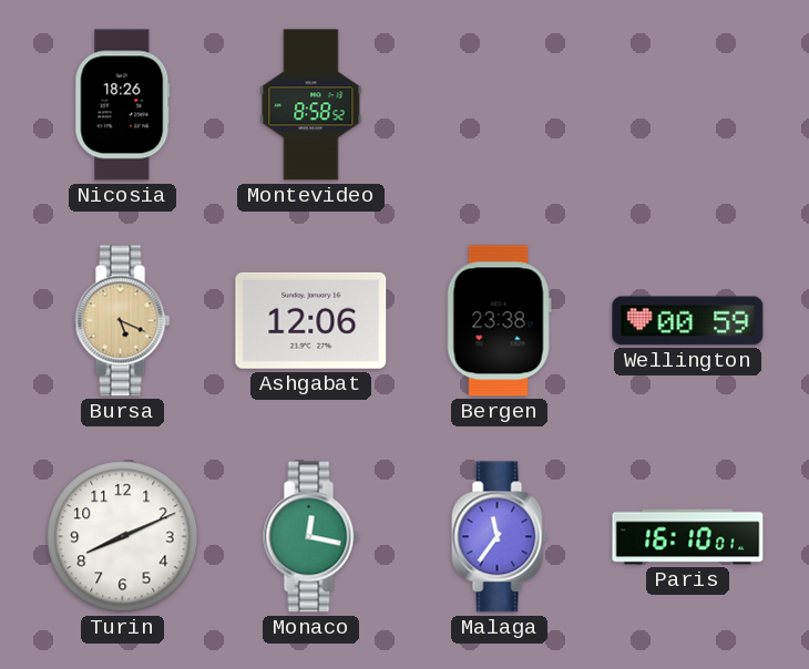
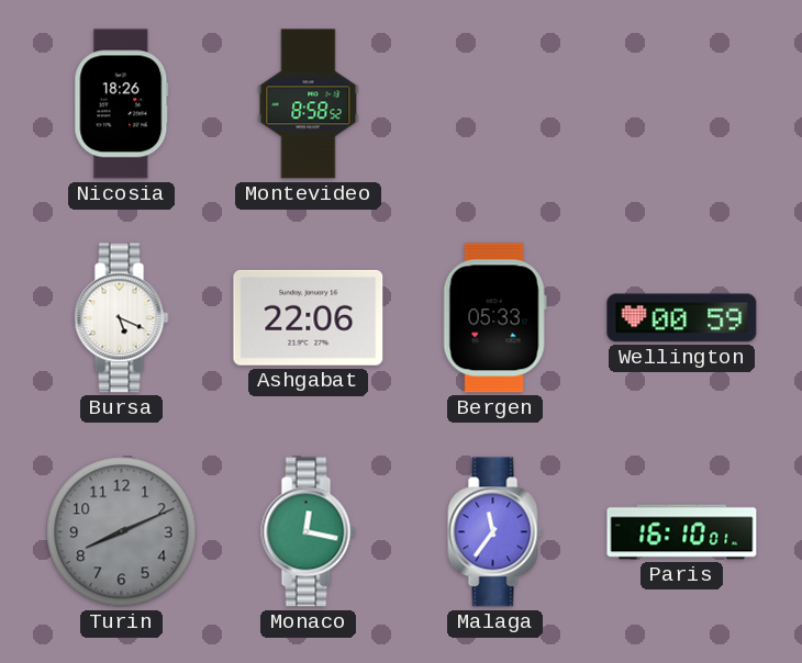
Bursa dial: champagne -> white
Ashgabat: 12:06 -> 22:06
Bergen: 23:38 -> 05:33
Turin dial: white -> grey
